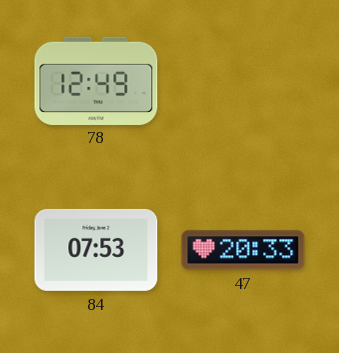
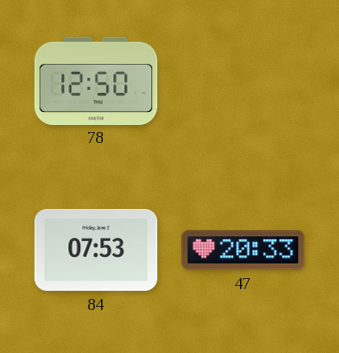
78: 12:49 -> 12:50
